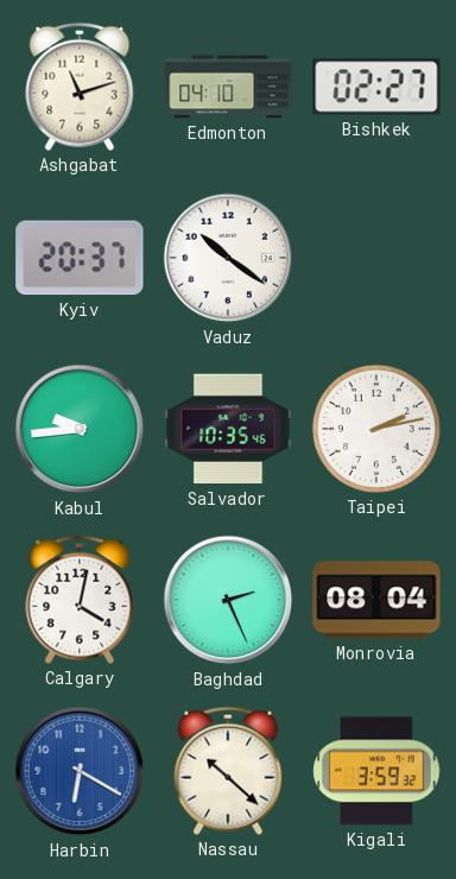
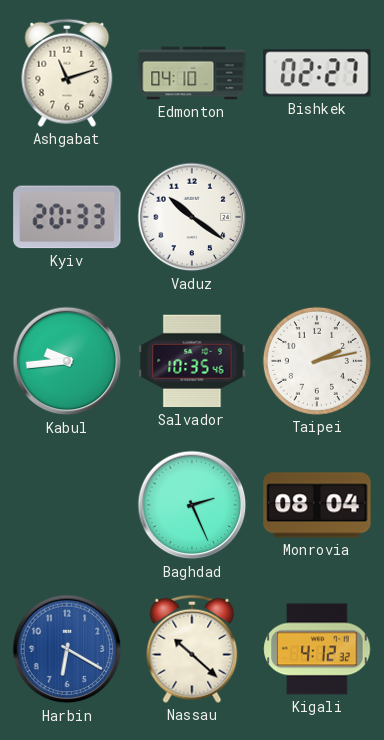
Kyiv: 20:37 -> 20:33
Calgary: 4:02 -> none
Kigali: 3:59 -> 4:12
